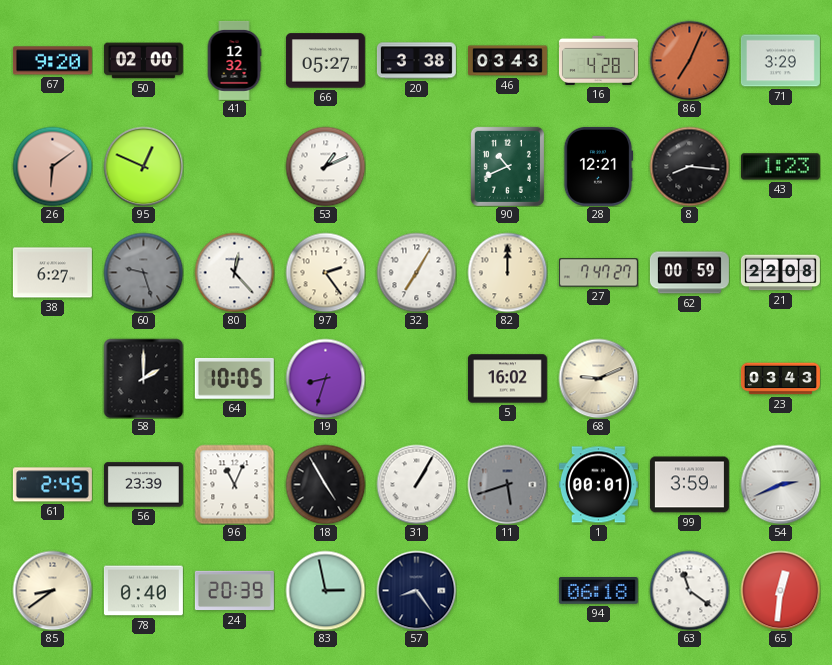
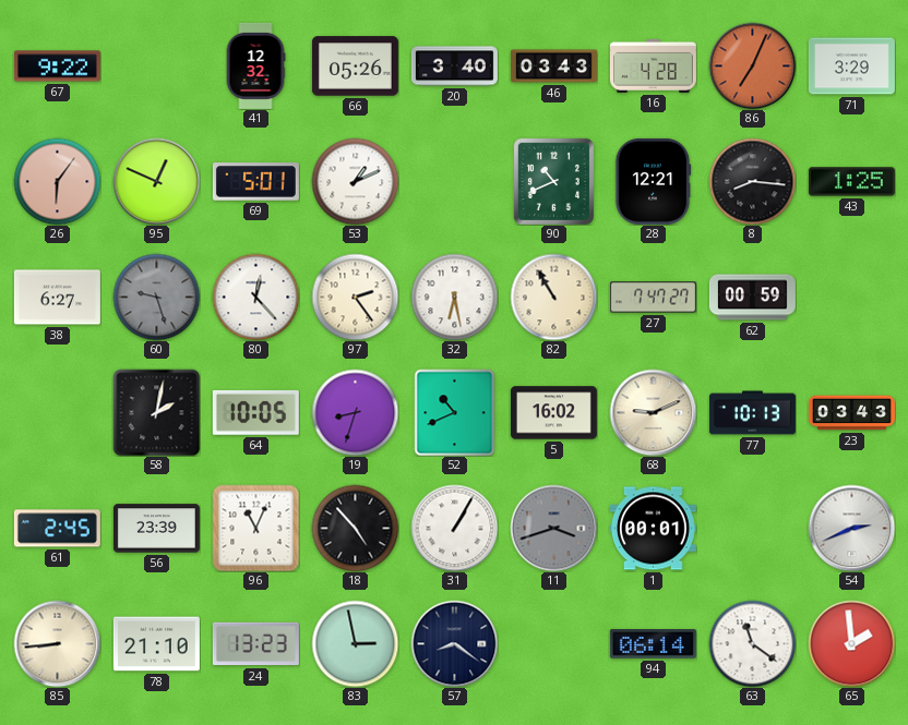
67: 9:20 -> 9:22
50: 02:00 -> none
66: 05:27 -> 05:26
20: 3:38 -> 3:40
26: 6:09 -> 6:06
69: none -> 5:01
43: 1:23 -> 1:25
32: 7:05 -> 6:28
82: 12:00 -> 10:55
21: 22:08 -> none
58: 2:00 -> 2:02
52: none -> 10:41
77: none -> 10:13
18: 4:55 -> 4:53
11: 5:42 -> 3:42
99: 3:59 -> none
85: 8:39 -> 8:44
78: 0:40 -> 21:10
24: 20:39 -> 13:23
57: 8:24 -> 8:21
94: 06:18 -> 06:14
65: 12:31 -> 1:59
